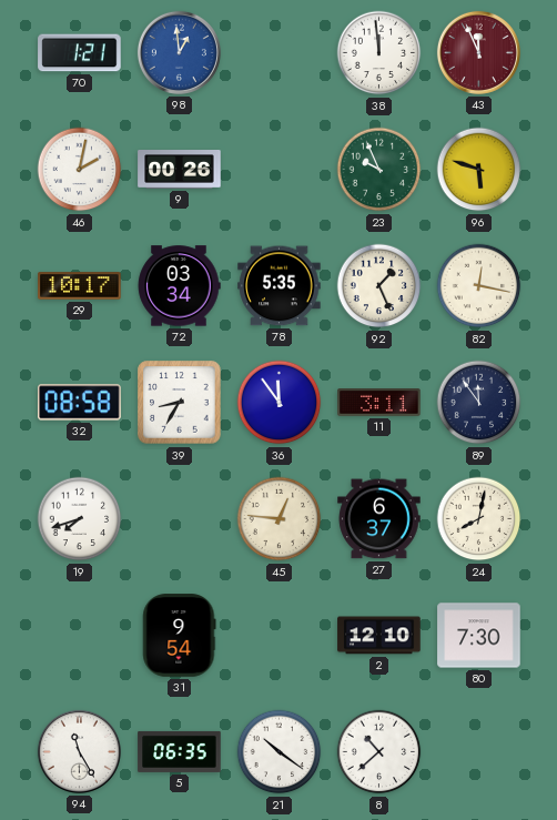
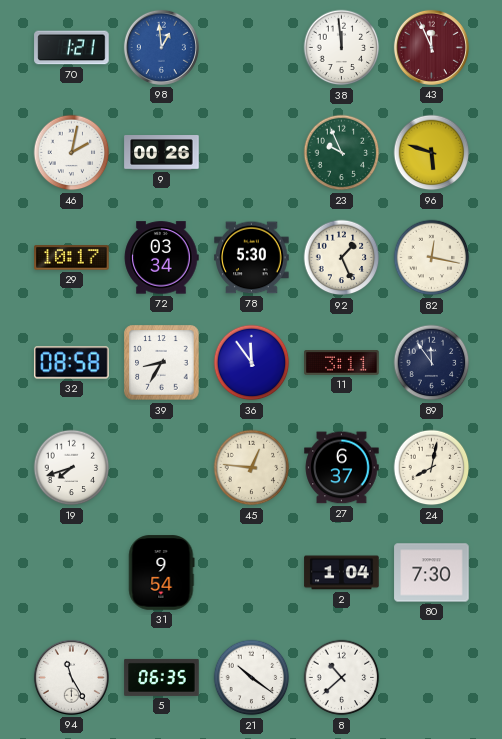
78: 5:35 -> 5:30
2: 12:10 -> 1:04
